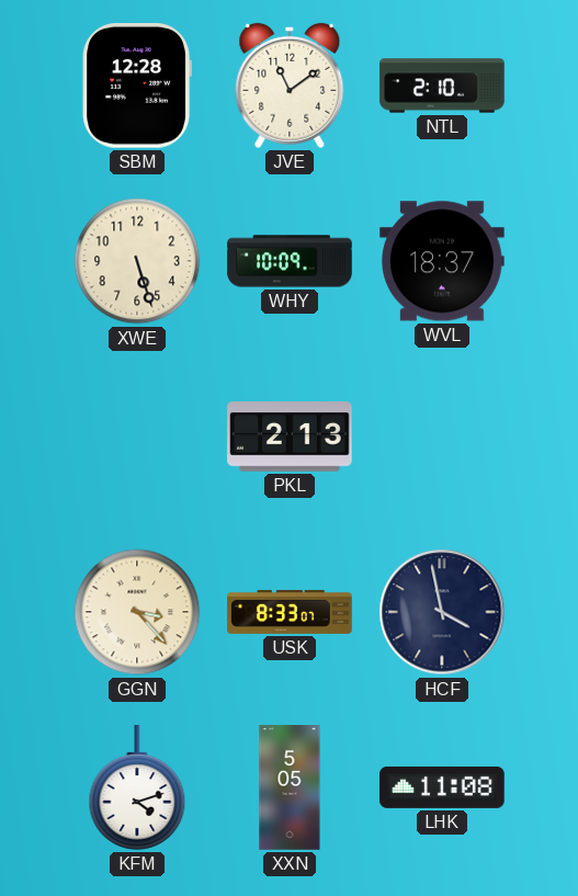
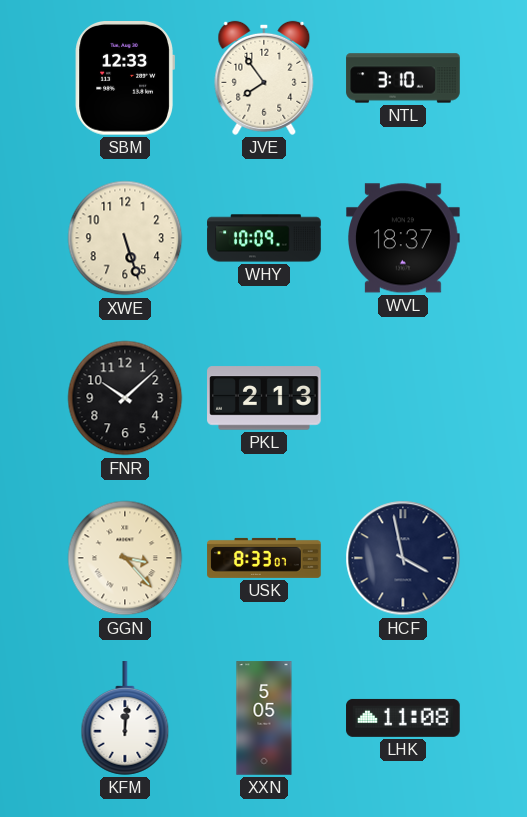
SBM: 12:28 -> 12:33
JVE: 11:09 -> 7:54
NTL: 2:10 -> 3:10
FNR: none -> 10:08
KFM: 4:12 -> 12:01
